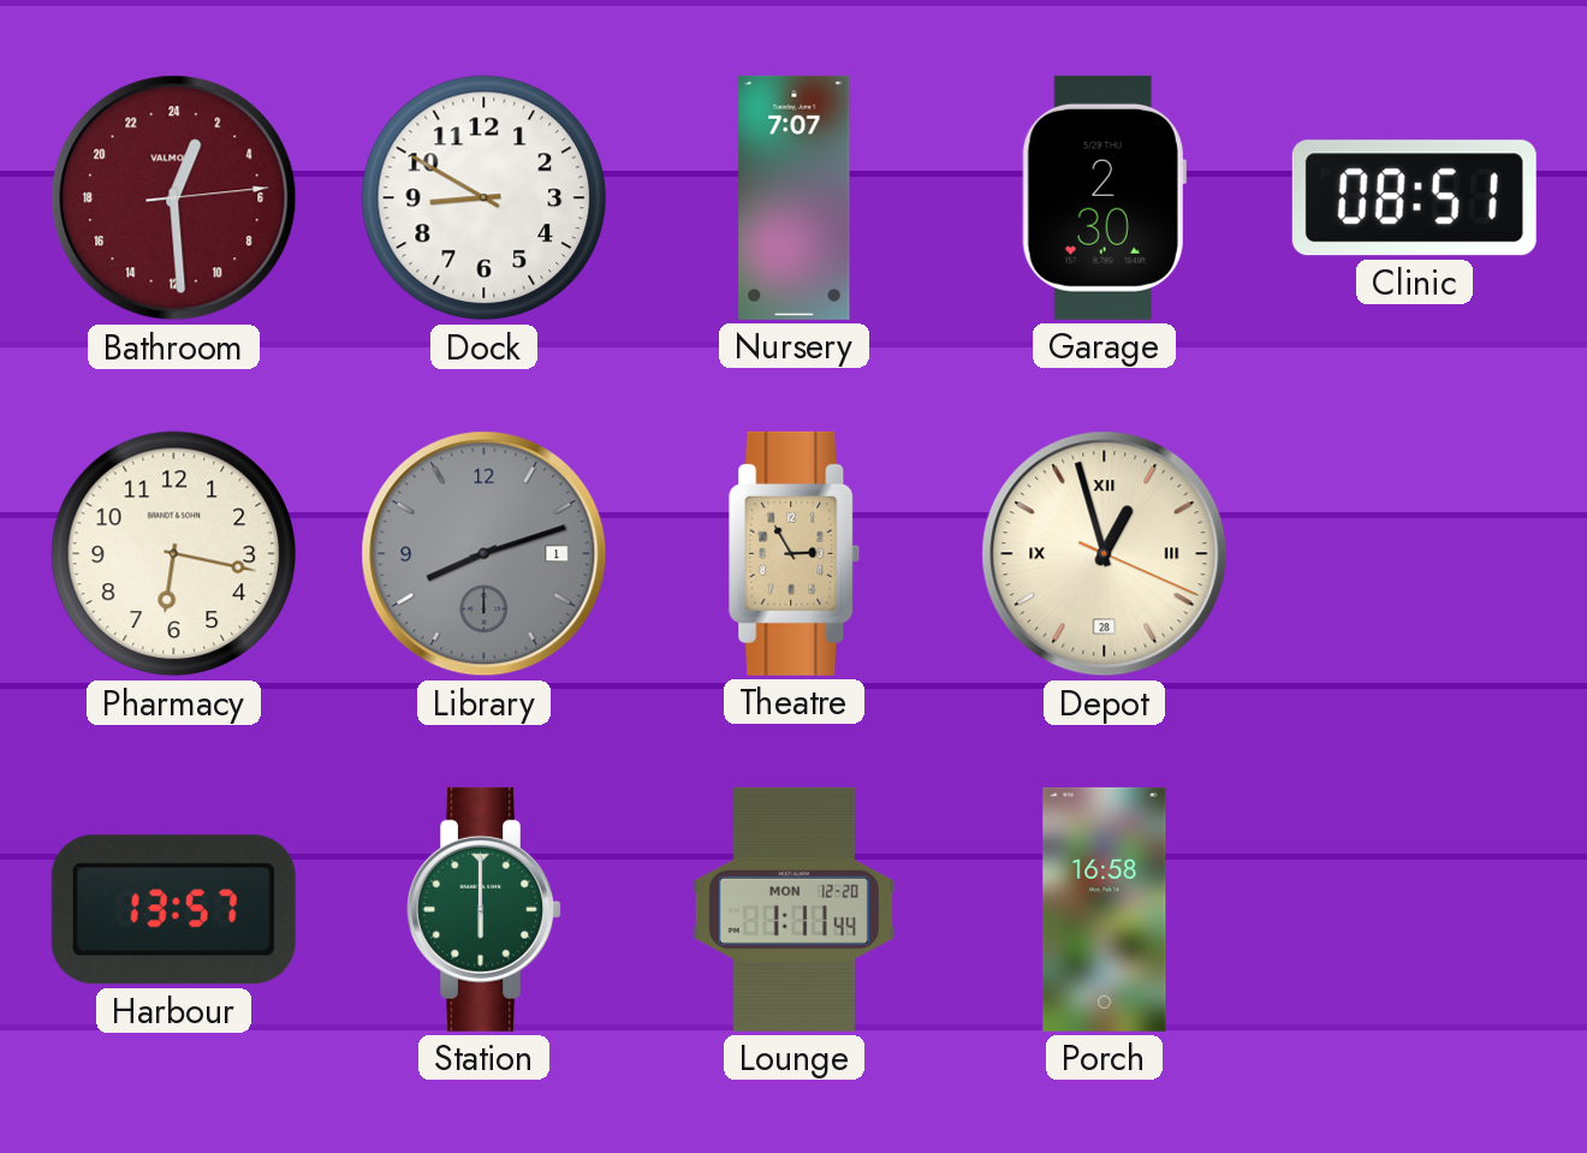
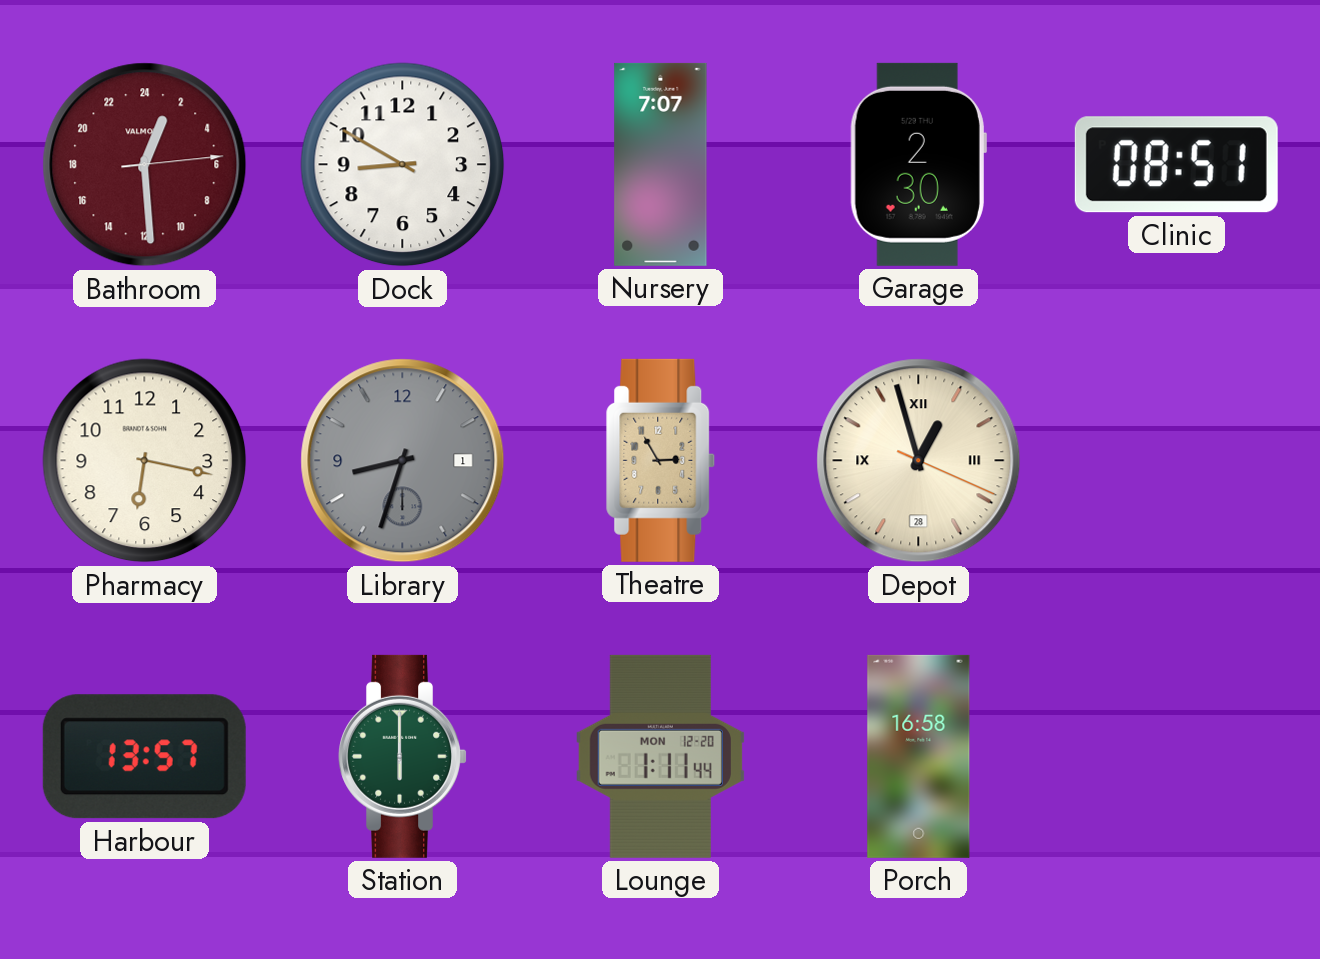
Library: 8:12 -> 8:33
